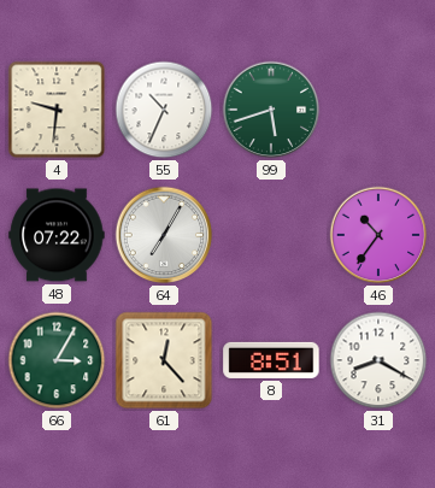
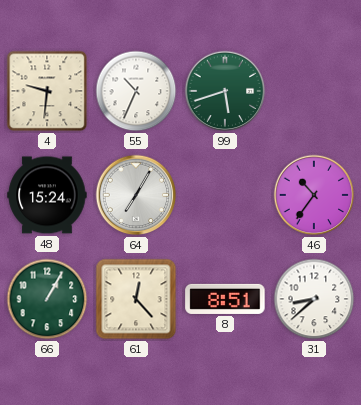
48: 07:22 -> 15:24
66: 3:05 -> 1:05
31: 8:20 -> 8:38
